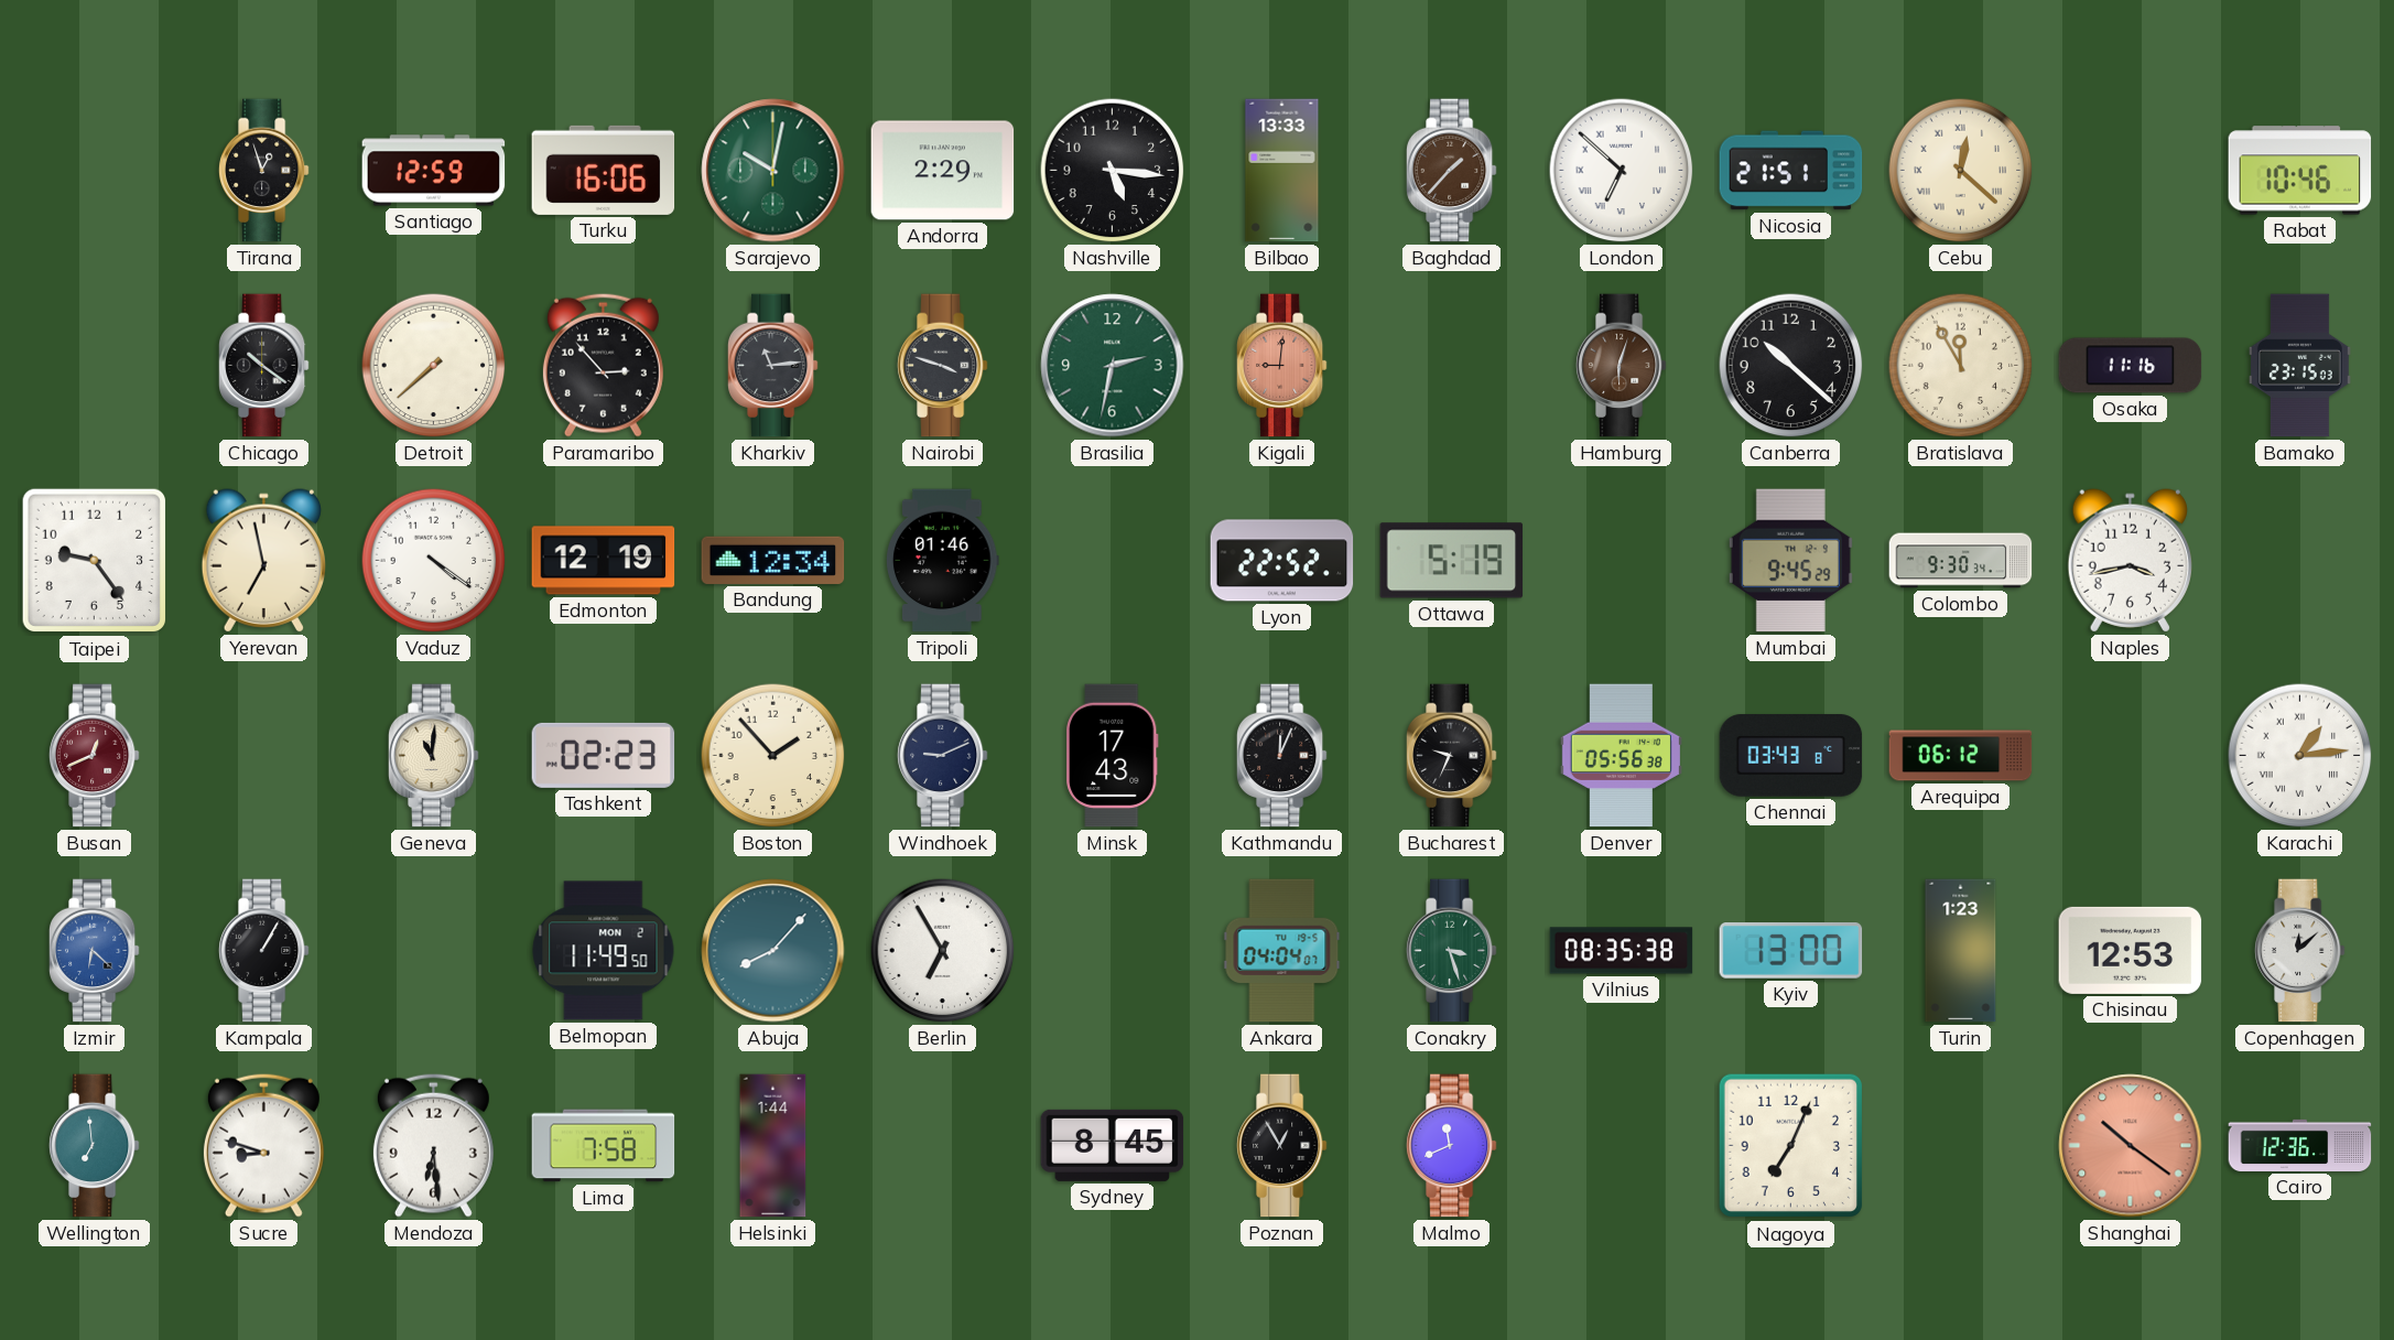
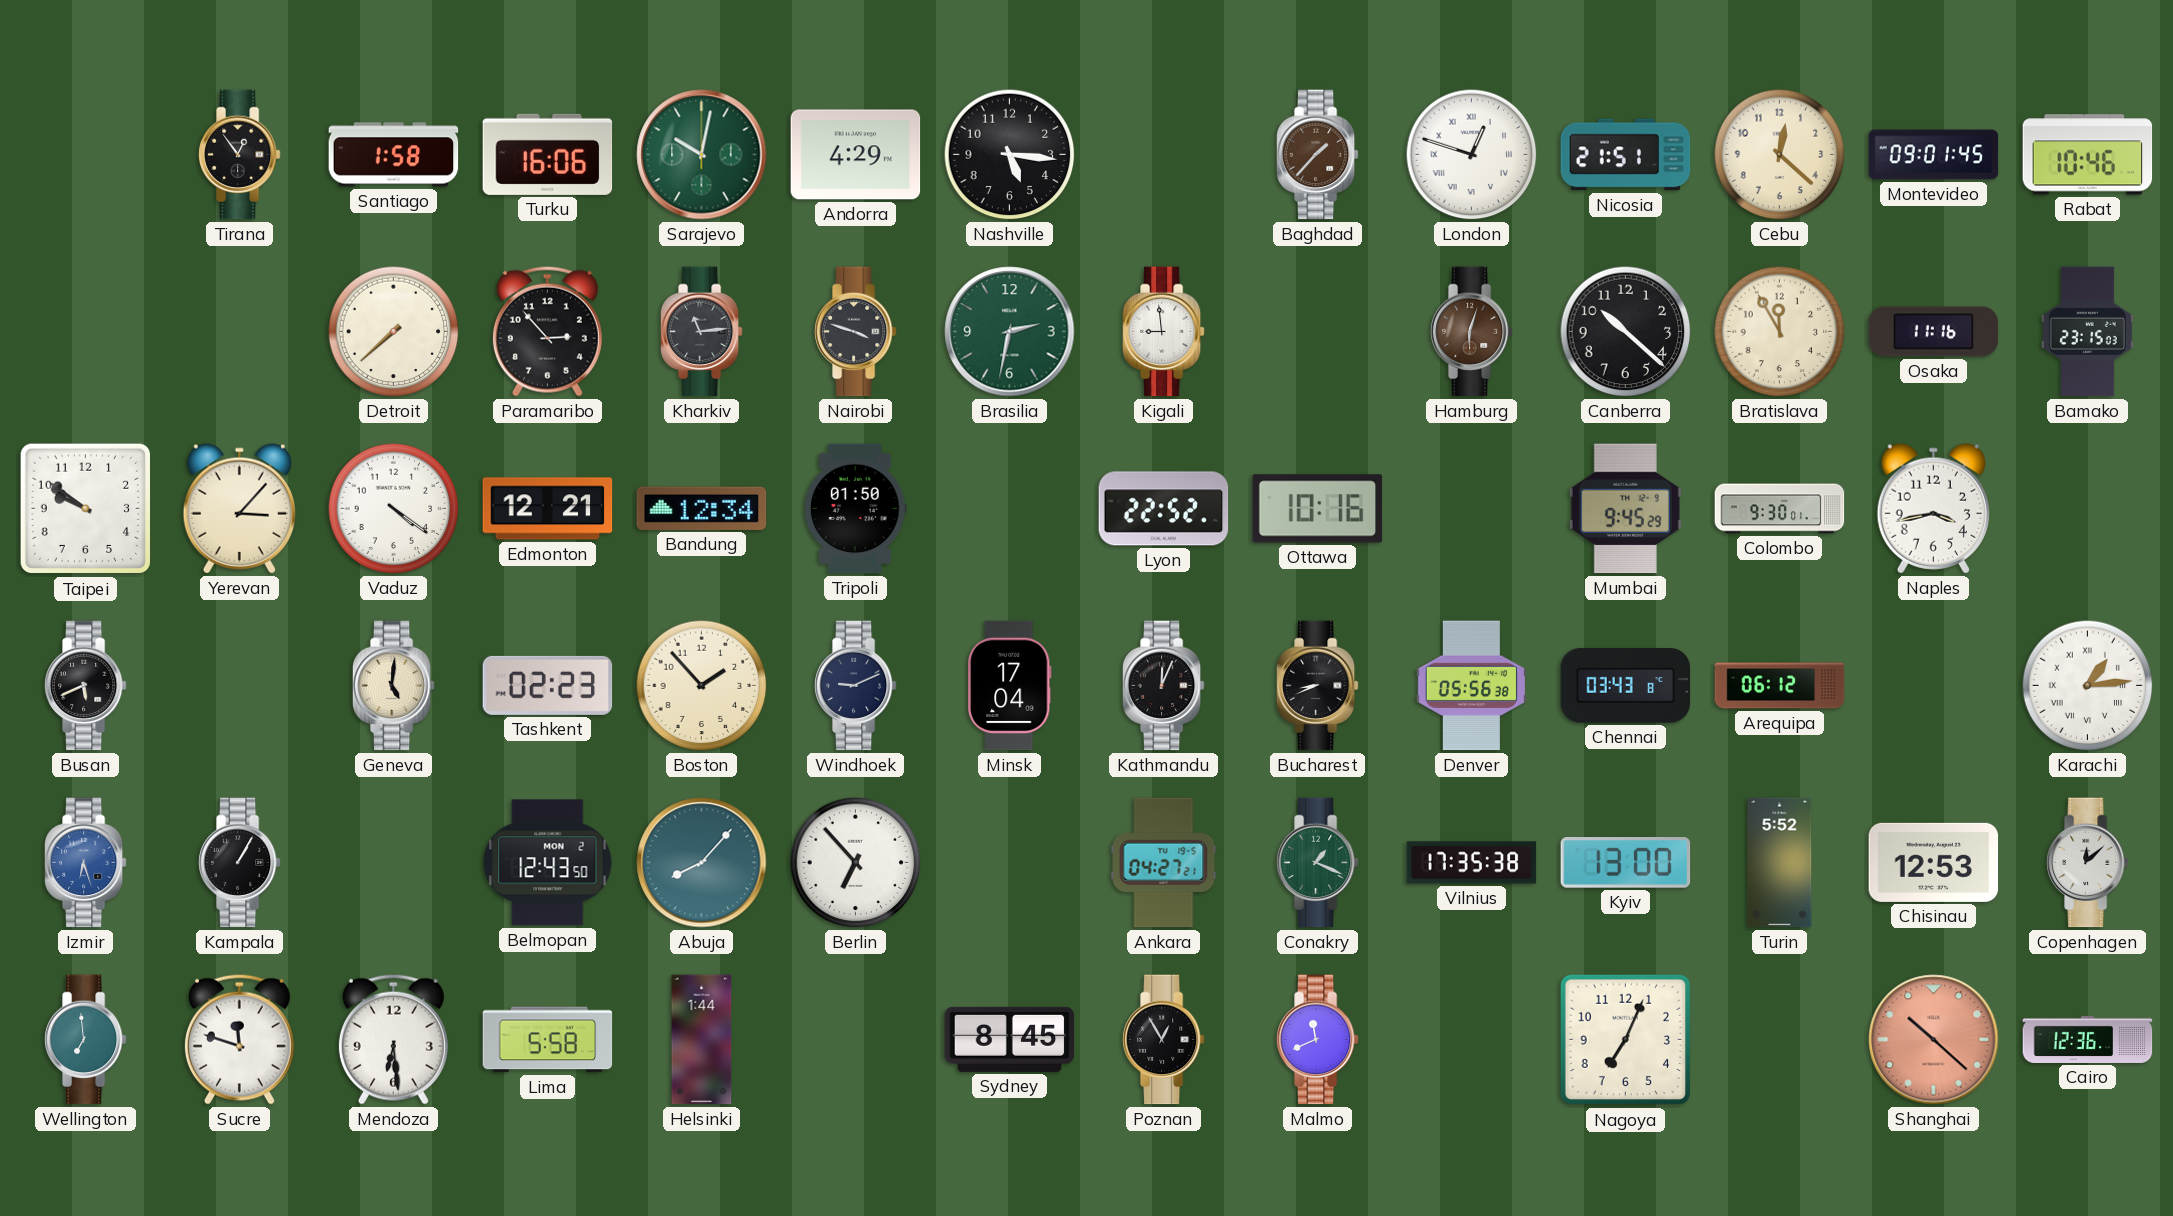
Tirana: 12:57 -> 12:54
Santiago: 12:59 -> 1:58
Andorra: 2:29 -> 4:29
Bilbao: 13:33 -> none
London: 6:52 -> 12:48
Cebu numerals: Roman -> Arabic
Montevideo: none -> 09:01
Chicago: 10:21 -> none
Kigali: 9:01 -> 8:59
Kigali dial: salmon -> white
Taipei: 9:24 -> 9:51
Yerevan: 6:58 -> 3:07
Edmonton: 12:19 -> 12:21
Tripoli: 01:46 -> 01:50
Ottawa: 5:19 -> 10:16
Colombo: 9:30:34 -> 9:30:01
Busan: 12:41 -> 5:41
Busan dial: burgundy -> black
Geneva: 11:01 -> 5:01
Minsk: 17:43 -> 17:04
Bucharest: 9:34 -> 8:41
Izmir: 6:22 -> 6:27
Belmopan: 11:49 -> 12:43
Berlin: 6:55 -> 6:53
Ankara: 04:04 -> 04:27
Conakry: 3:27 -> 1:19
Vilnius: 08:35 -> 17:35
Turin: 1:23 -> 5:52
Sucre: 8:48 -> 11:48
Lima: 7:58 -> 5:58
Shanghai: 10:21 -> 10:22
